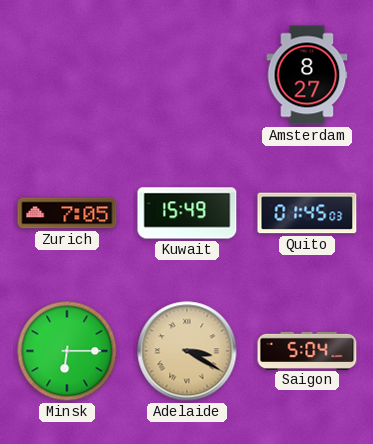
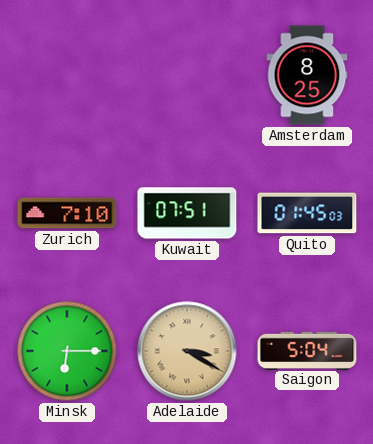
Amsterdam: 8:27 -> 8:25
Zurich: 7:05 -> 7:10
Kuwait: 15:49 -> 07:51
